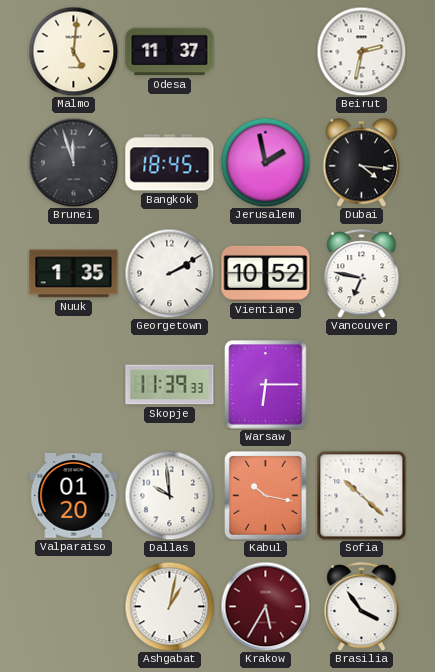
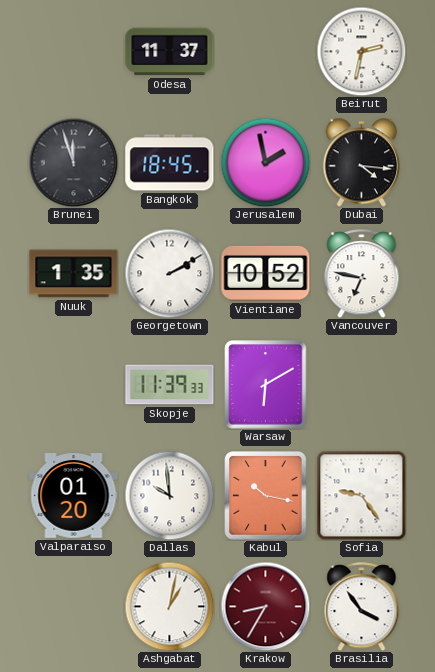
Malmo: 5:01 -> none
Warsaw: 6:15 -> 6:10
Sofia: 10:22 -> 9:24
Krakow: 5:35 -> 8:35
